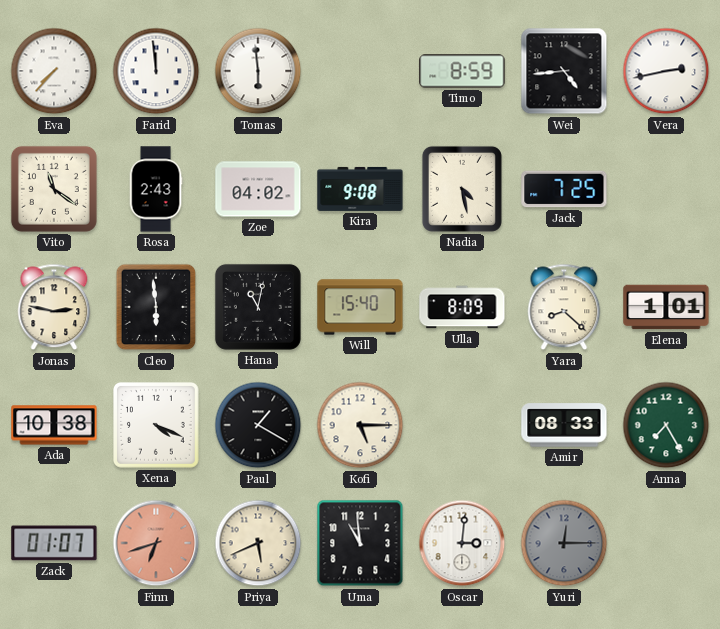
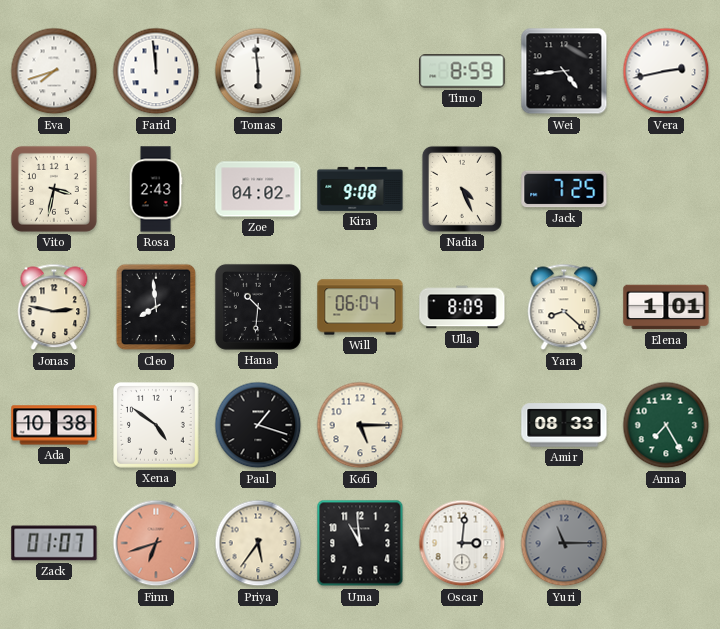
Eva: 7:37 -> 7:42
Vito: 11:21 -> 3:32
Nadia: 4:28 -> 4:26
Cleo: 5:59 -> 7:59
Hana: 11:02 -> 10:31
Will: 15:40 -> 06:04
Xena: 4:19 -> 4:51
Paul: 1:20 -> 1:18
Priya: 5:41 -> 5:36
Yuri: 12:15 -> 11:15
